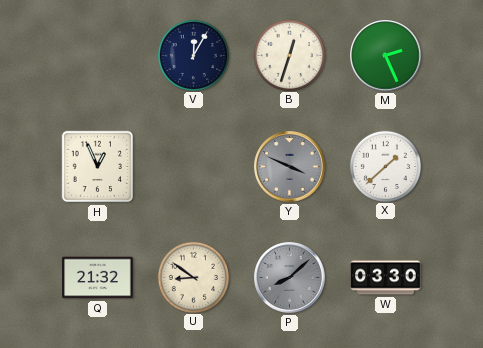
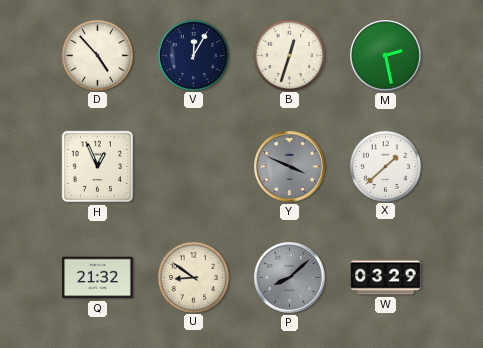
D: none -> 4:53
M: 2:26 -> 2:28
W: 03:30 -> 03:29
